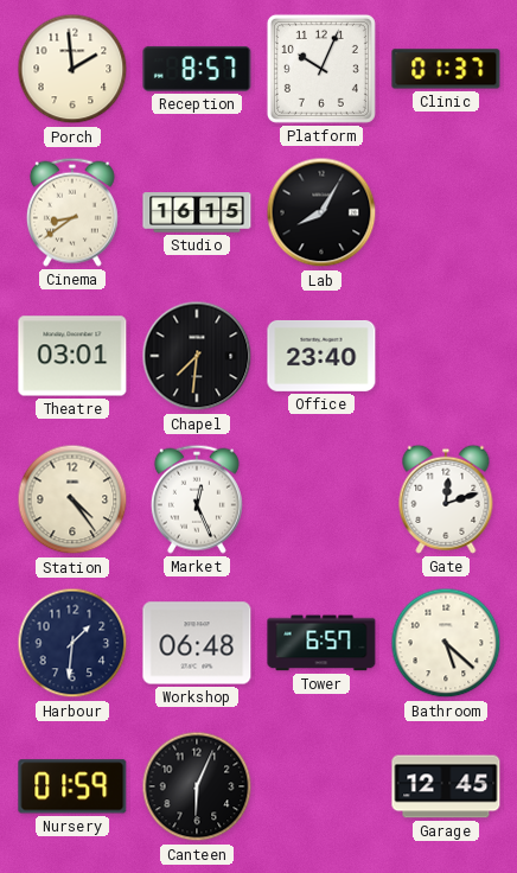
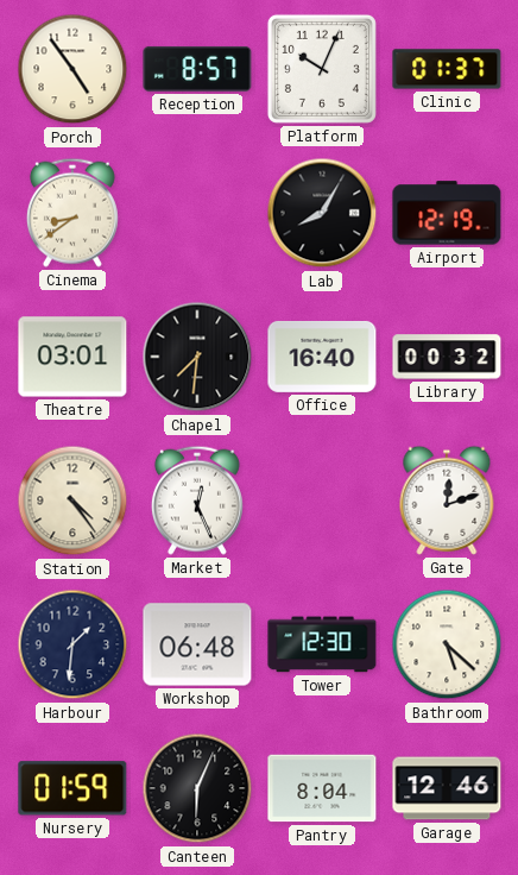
Porch: 1:59 -> 4:54
Studio: 16:15 -> none
Airport: none -> 12:19
Office: 23:40 -> 16:40
Library: none -> 00:32
Tower: 6:57 -> 12:30
Pantry: none -> 8:04
Garage: 12:45 -> 12:46
